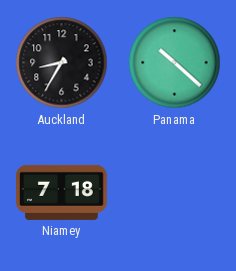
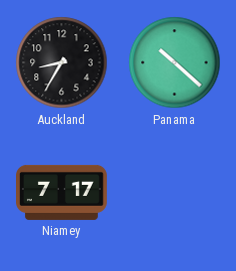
Niamey: 7:18 -> 7:17
